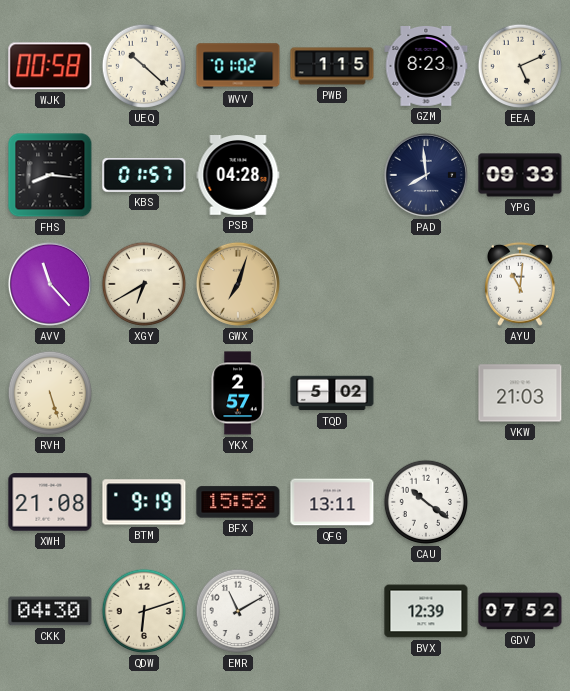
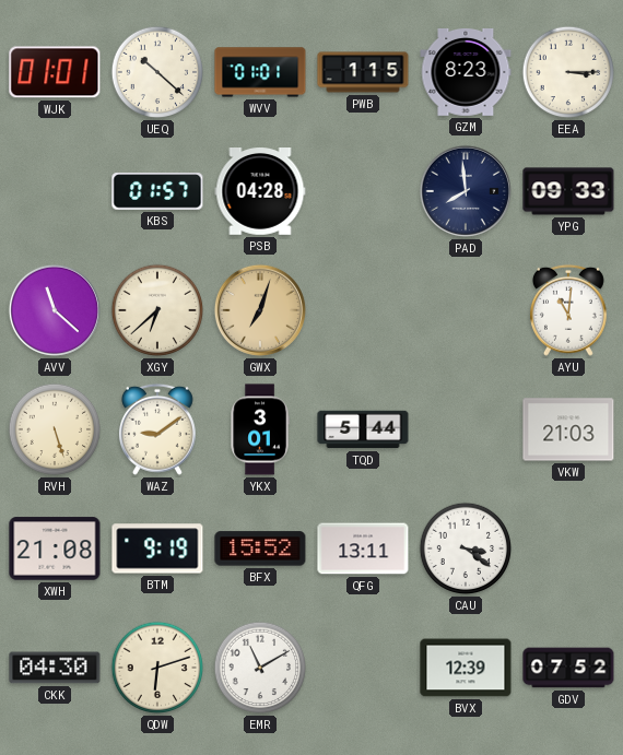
WJK: 00:58 -> 01:01
WVV: 01:02 -> 01:01
EEA: 5:11 -> 3:15
FHS: 8:16 -> none
AVV: 11:23 -> 11:22
XGY: 6:40 -> 6:38
WAZ: none -> 9:09
YKX: 2:57 -> 3:01
TQD: 5:02 -> 5:44
CAU: 10:21 -> 3:21
